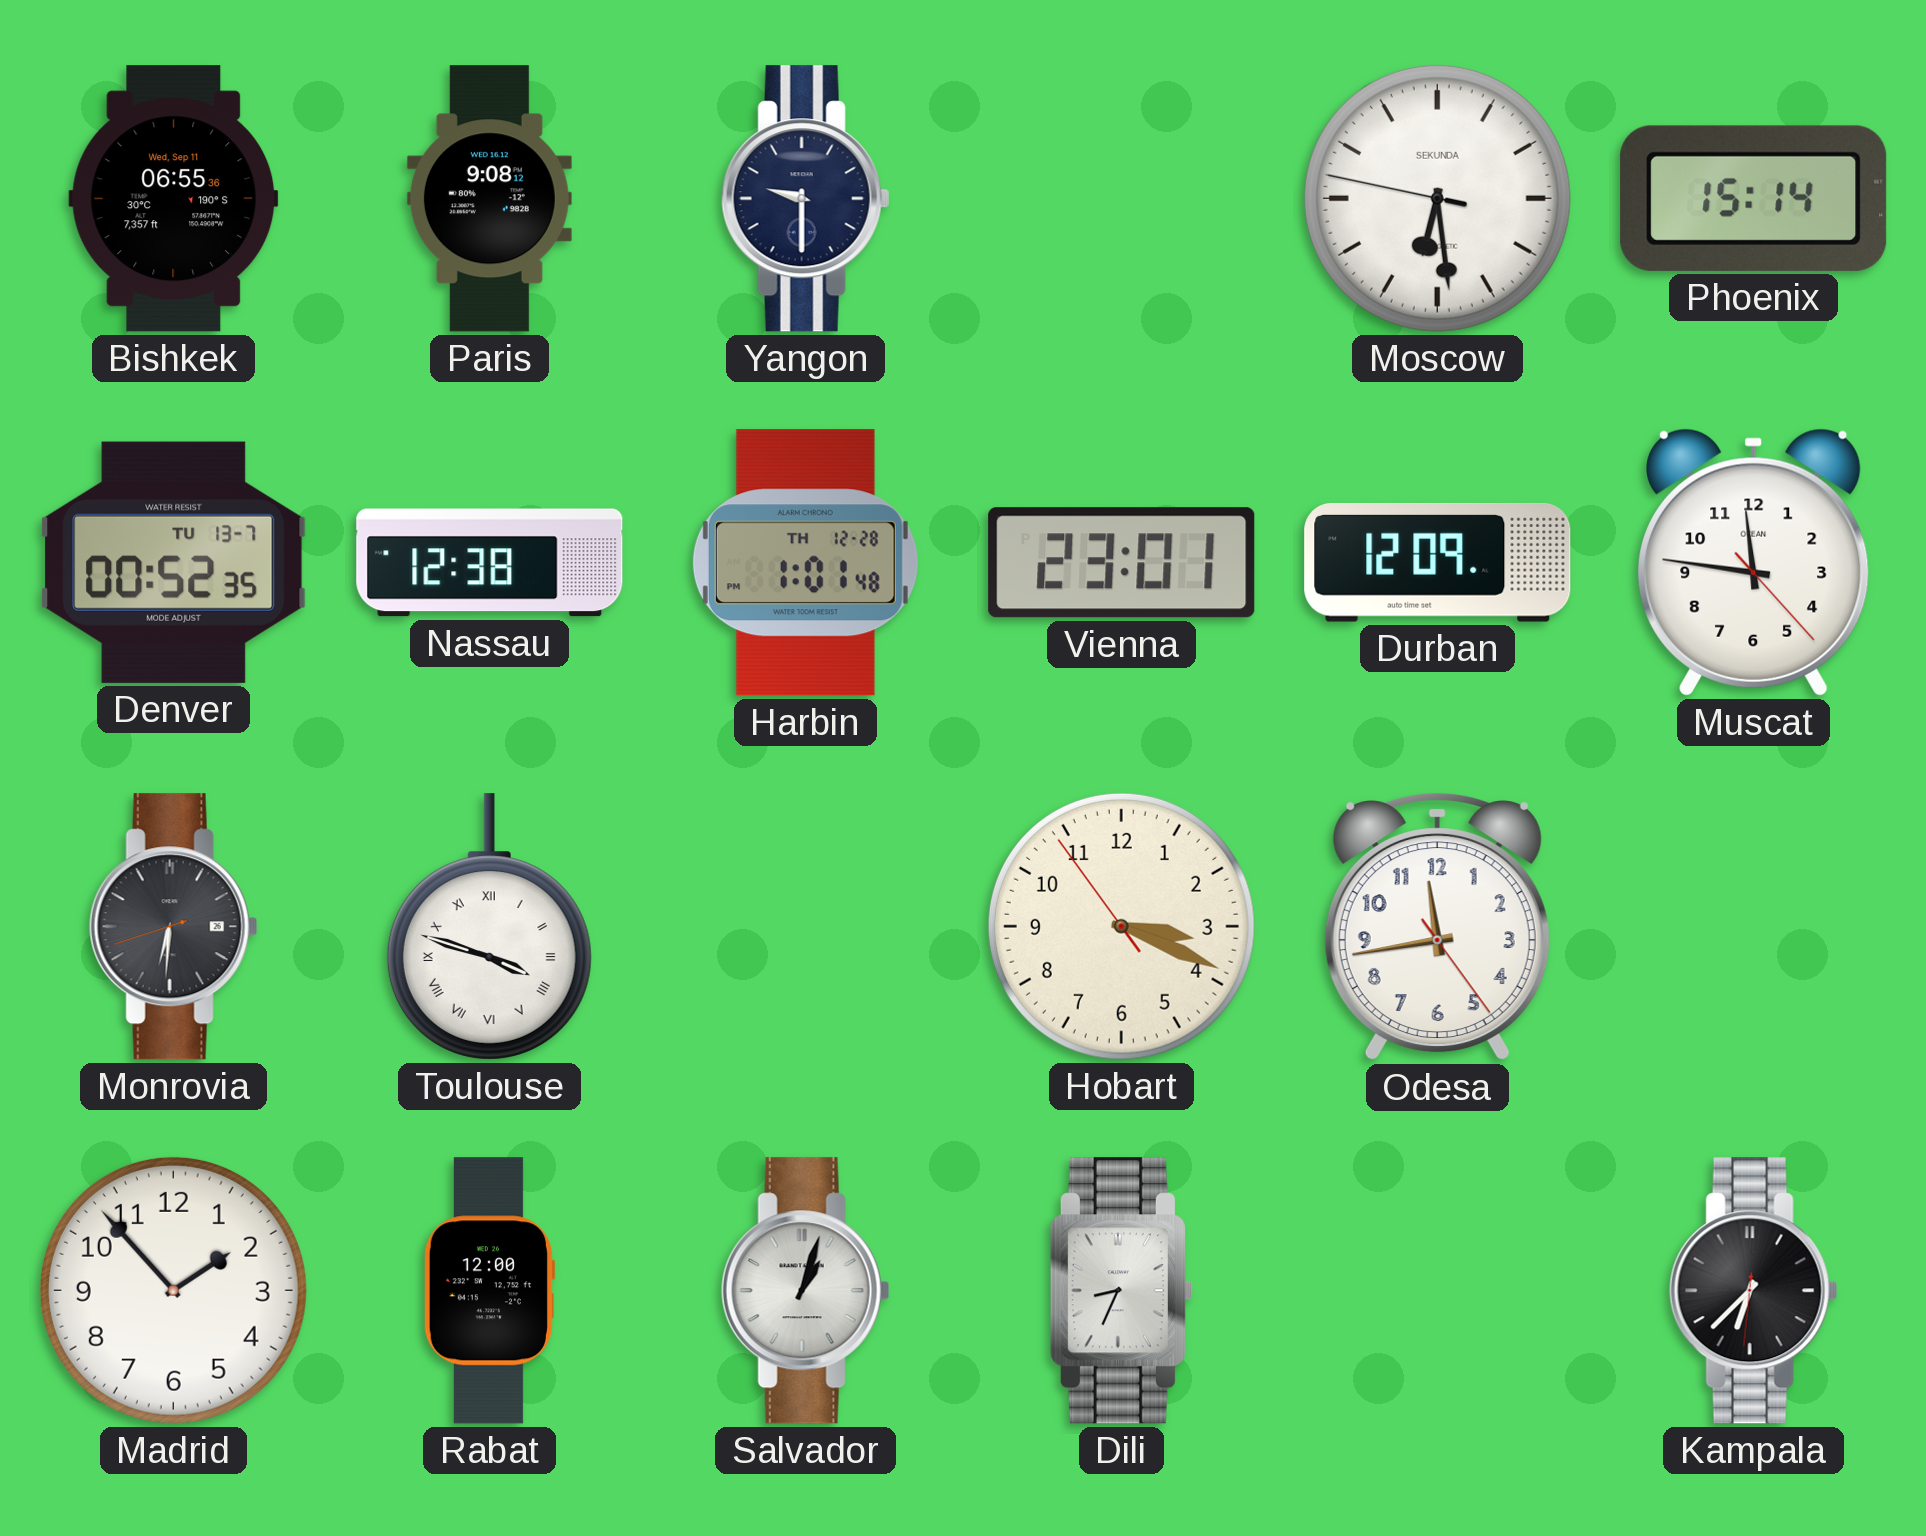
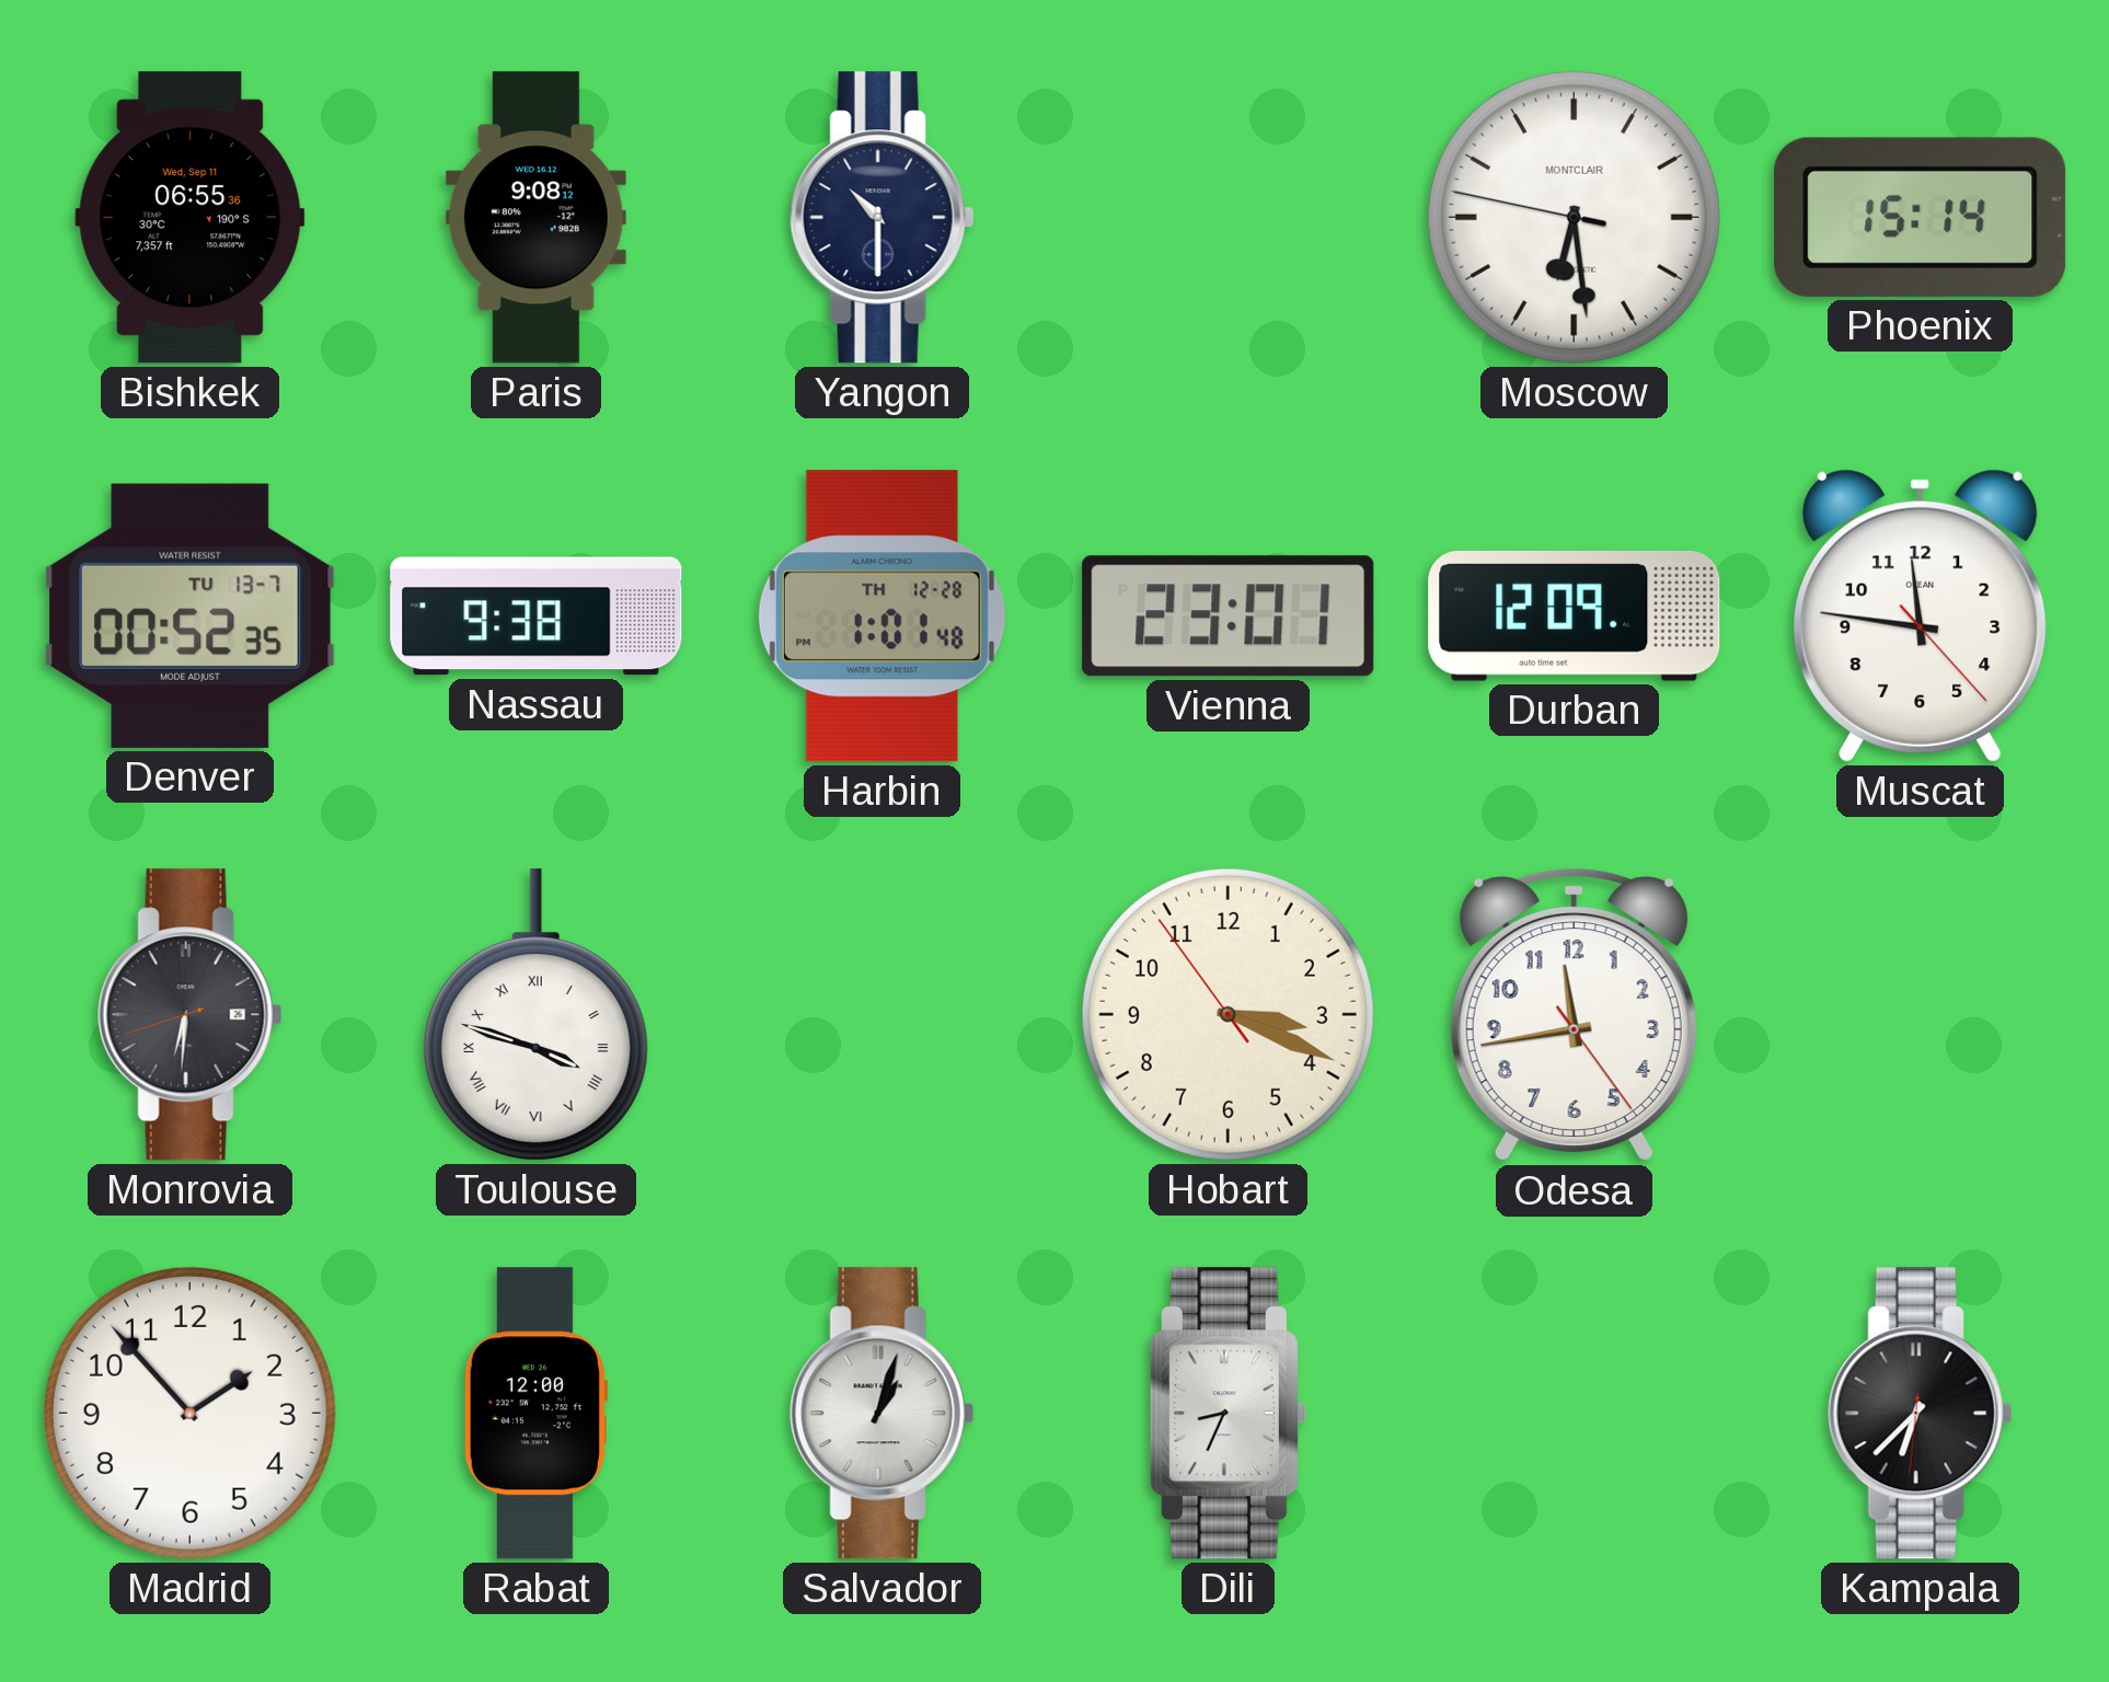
Yangon: 9:30 -> 10:30
Moscow brand: SEKUNDA -> MONTCLAIR
Nassau: 12:38 -> 9:38
